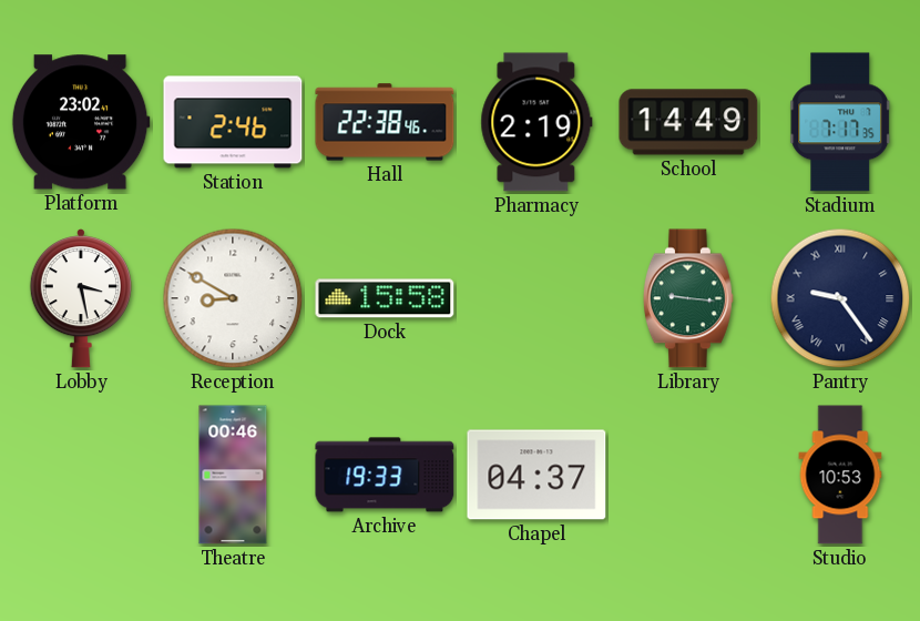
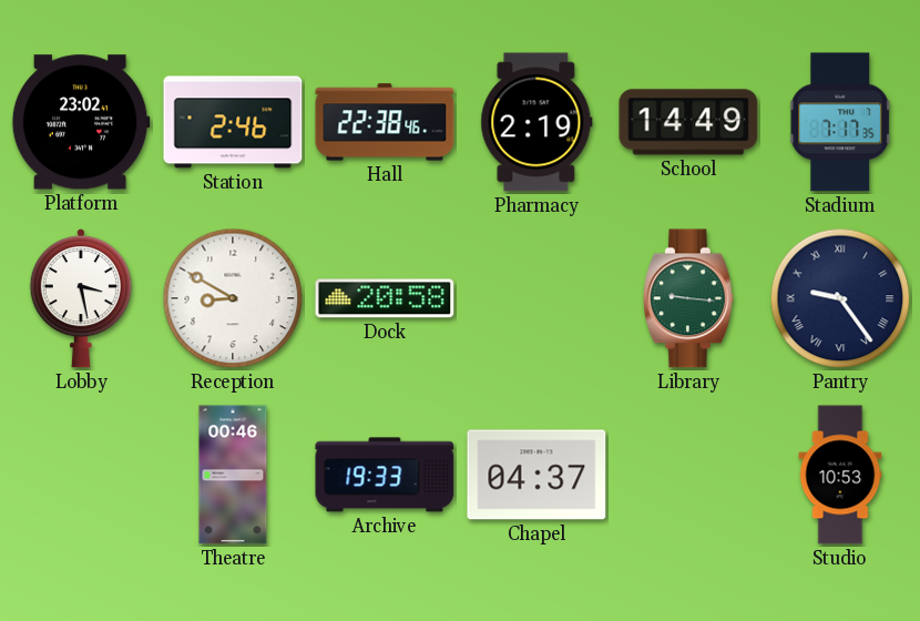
Dock: 15:58 -> 20:58
